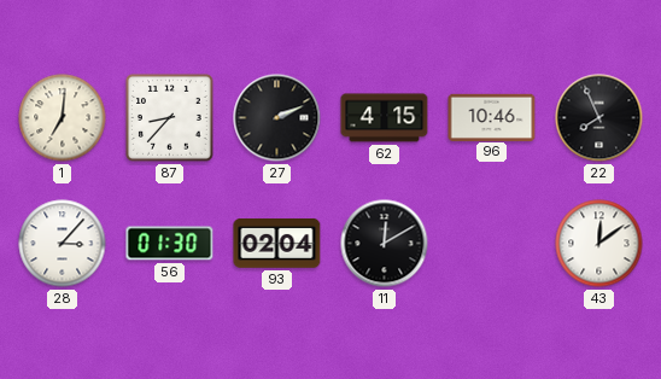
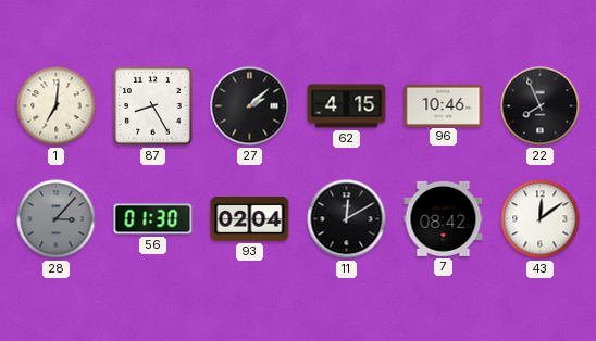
87: 8:37 -> 8:25
27: 2:11 -> 2:08
28 dial: white -> grey
7: none -> 08:42
